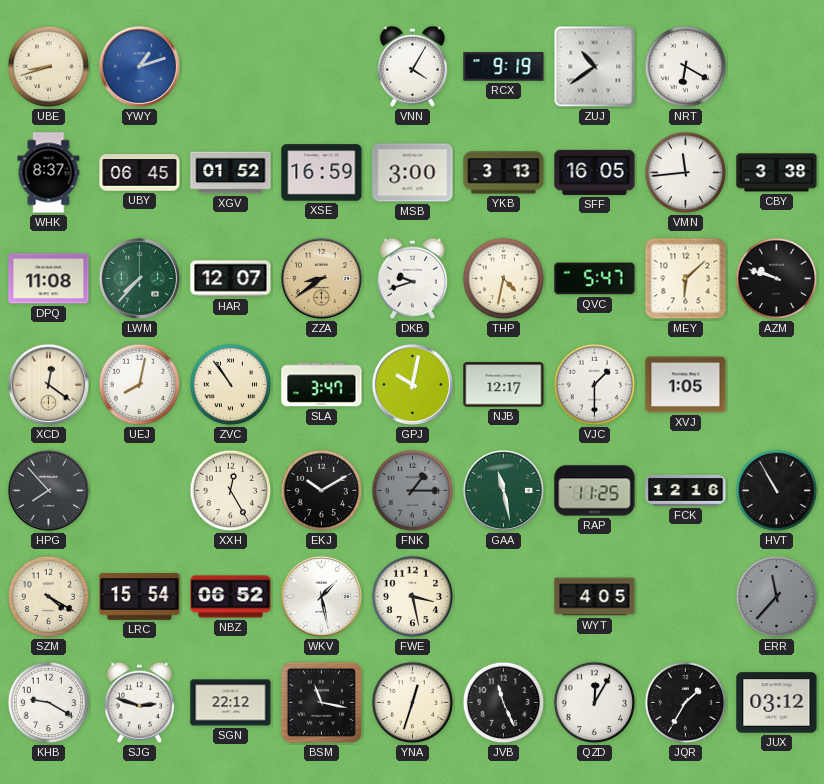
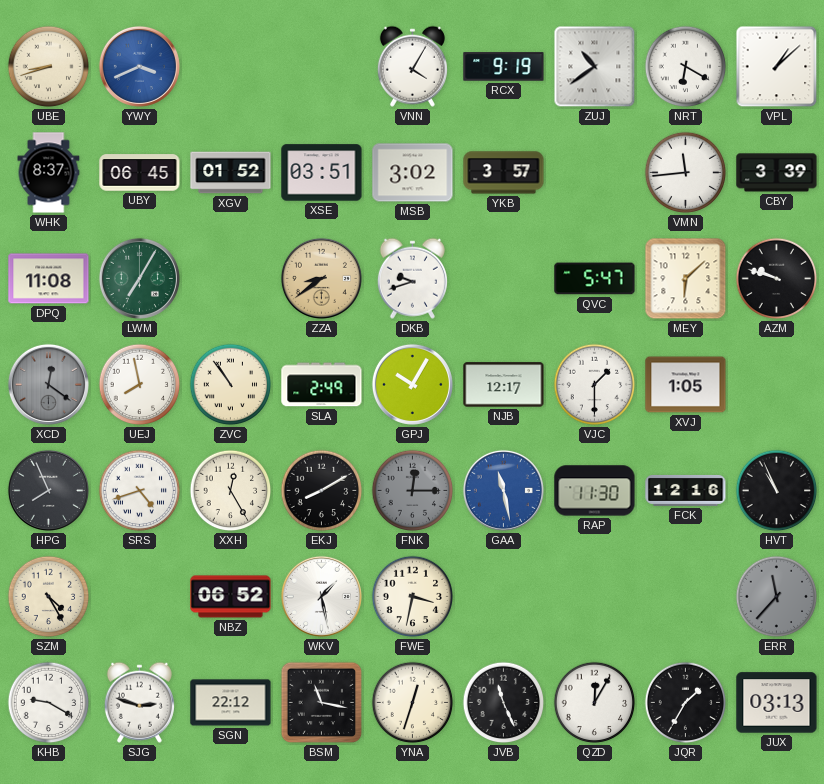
YWY: 1:12 -> 3:41
VPL: none -> 1:08
XSE: 16:59 -> 03:51
MSB: 3:00 -> 3:02
YKB: 3:13 -> 3:57
SFF: 16:05 -> none
CBY: 3:38 -> 3:39
LWM: 7:37 -> 7:05
HAR: 12:07 -> none
THP: 4:32 -> none
XCD dial: cream -> grey
UEJ: 8:02 -> 7:58
SLA: 3:47 -> 2:49
GPJ: 10:02 -> 10:05
HPG: 7:53 -> 7:56
SRS: none -> 4:42
EKJ: 10:10 -> 8:10
FNK: 1:15 -> 12:15
GAA dial: green -> blue
RAP: 11:25 -> 11:30
HVT: 10:55 -> 10:56
SZM: 4:20 -> 4:25
LRC: 15:54 -> none
FWE: 3:28 -> 3:32
WYT: 4:05 -> none
JUX: 03:12 -> 03:13
